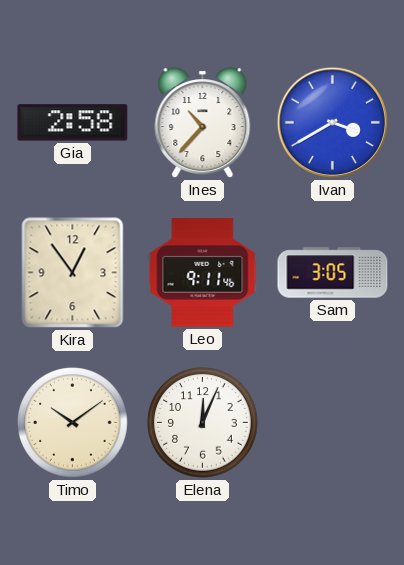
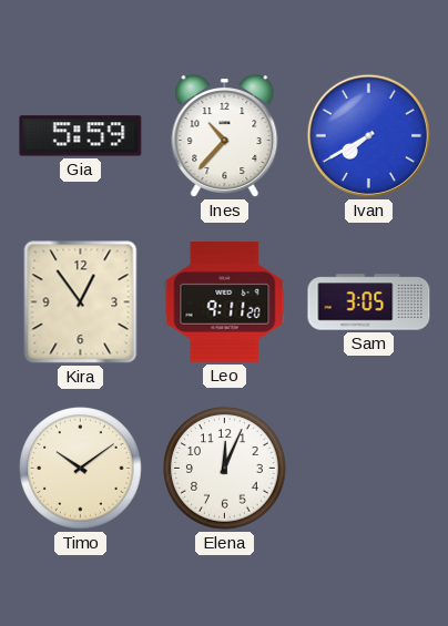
Gia: 2:58 -> 5:59
Ivan: 3:40 -> 7:40
Leo: 9:11:46 -> 9:11:20
